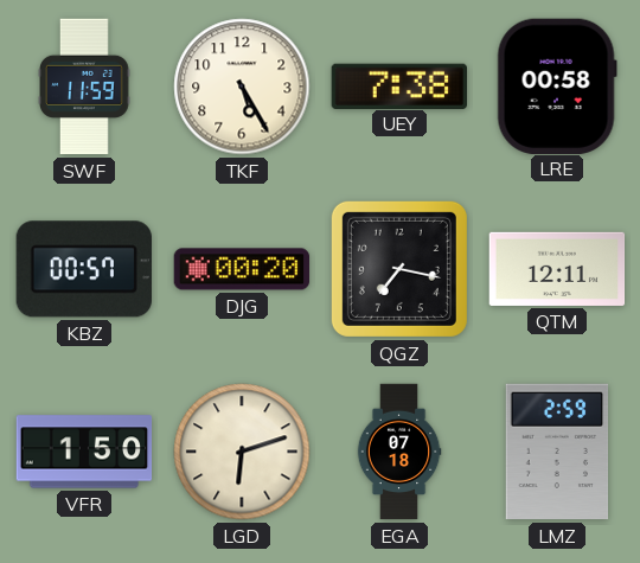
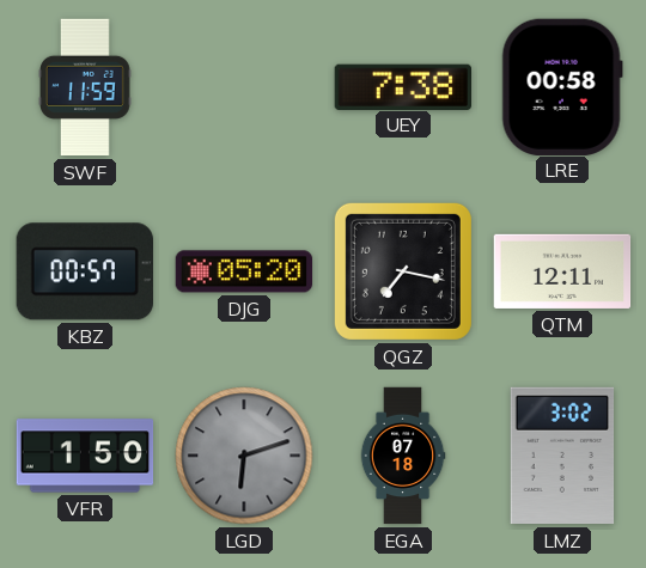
TKF: 5:25 -> none
DJG: 00:20 -> 05:20
LGD dial: cream -> grey
LMZ: 2:59 -> 3:02
